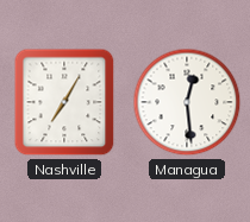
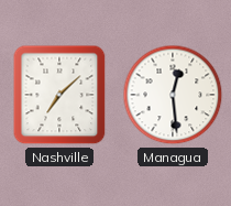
Nashville: 7:05 -> 7:08
